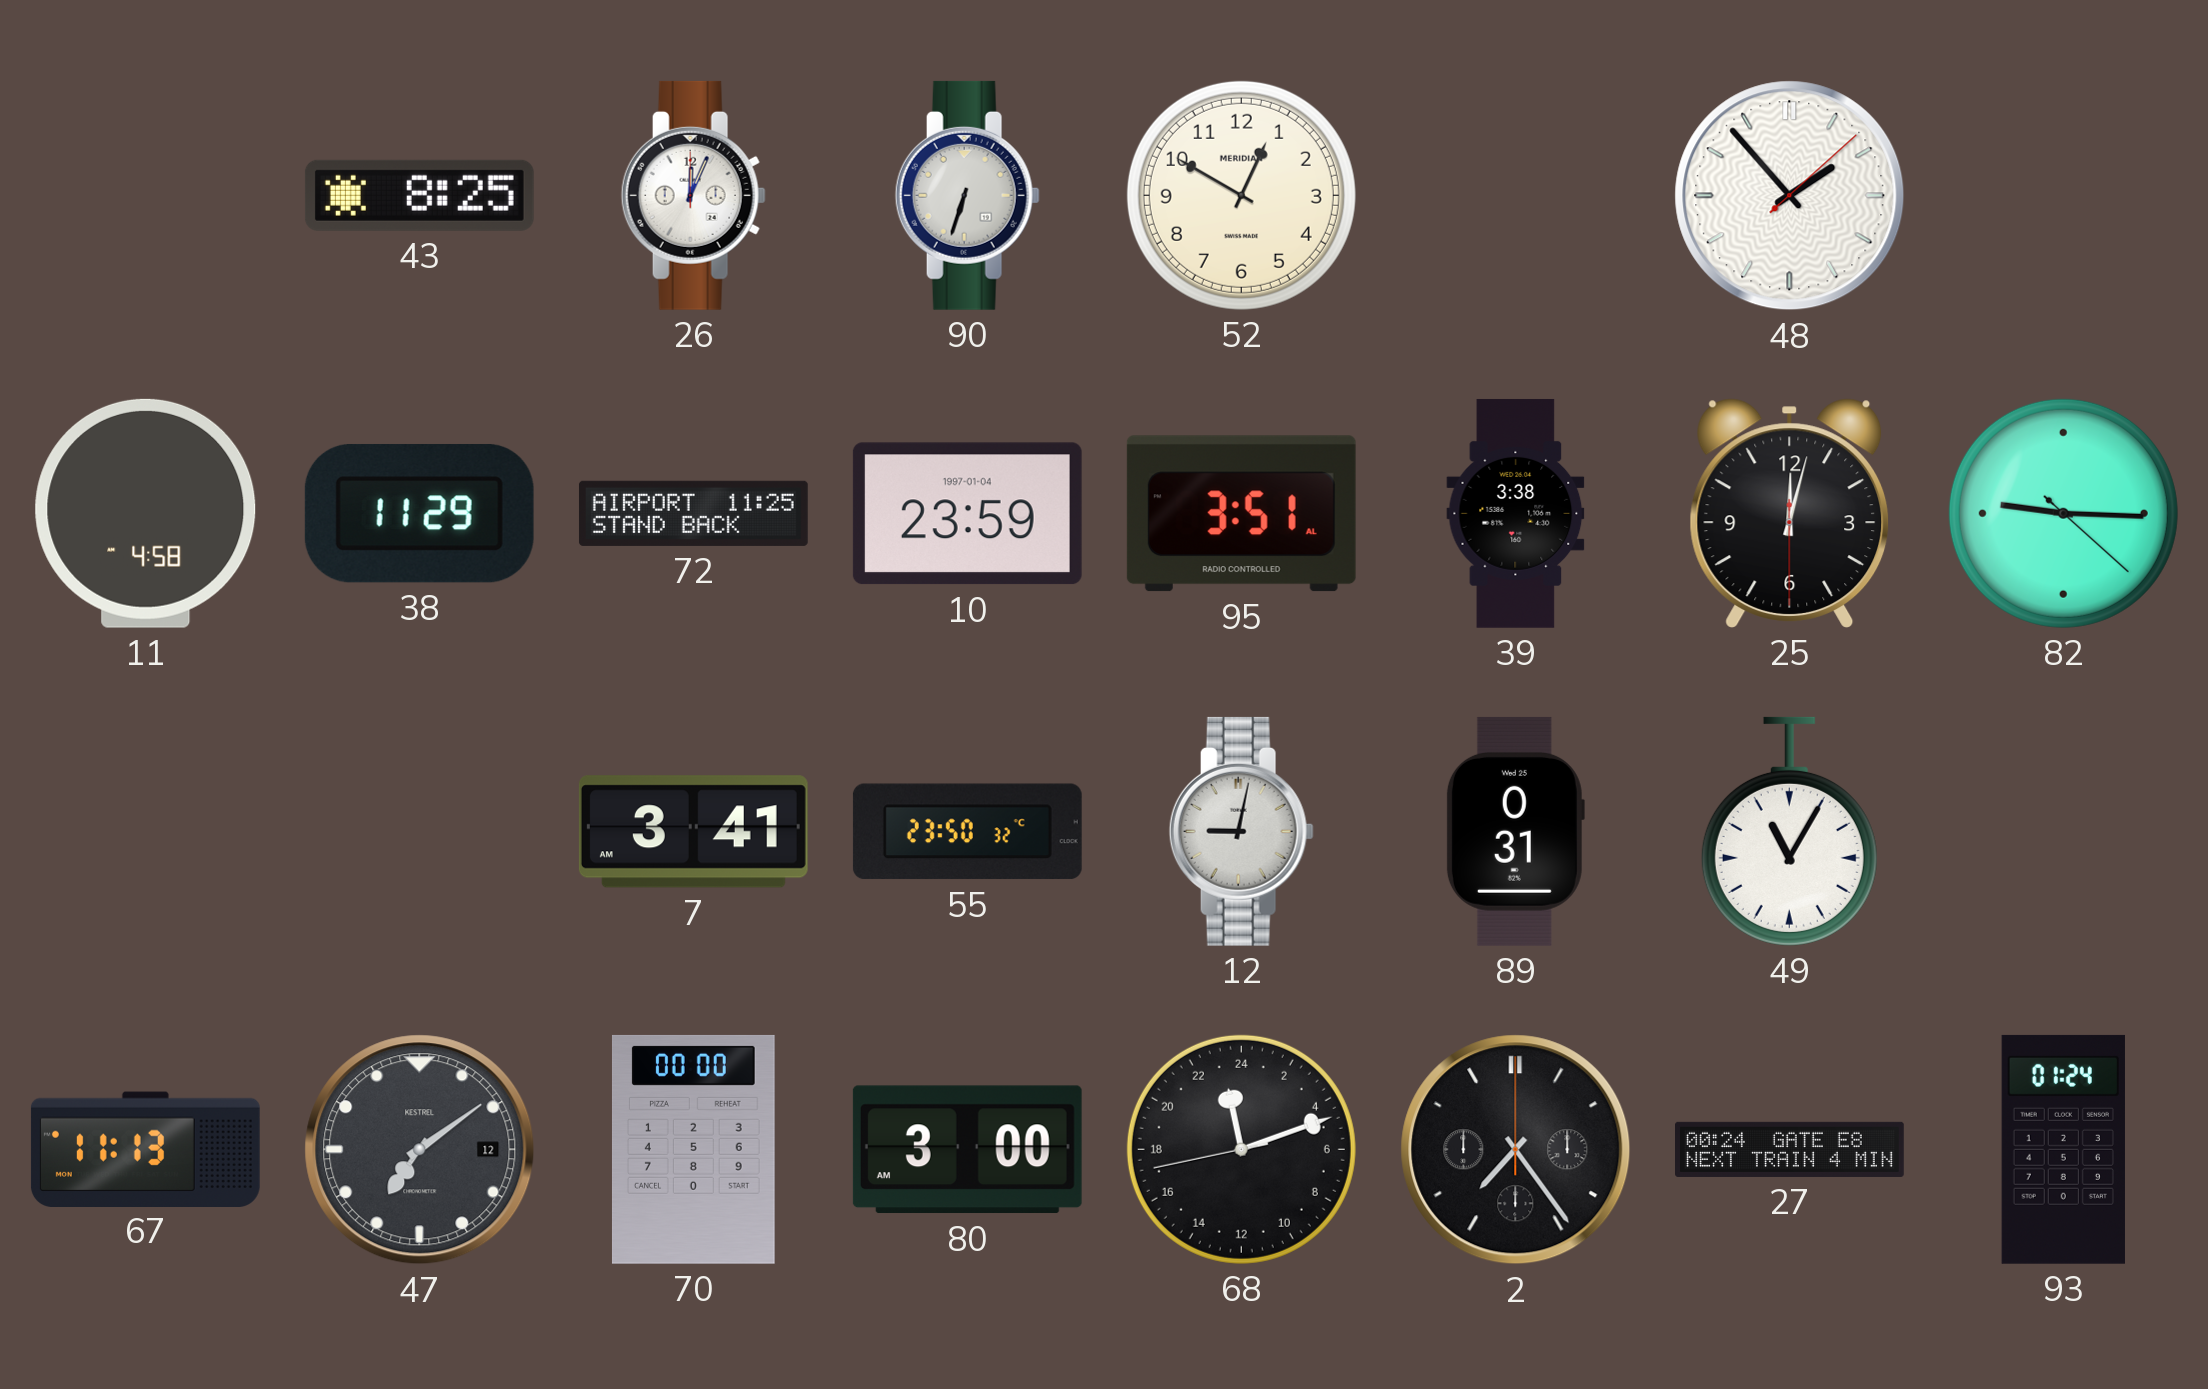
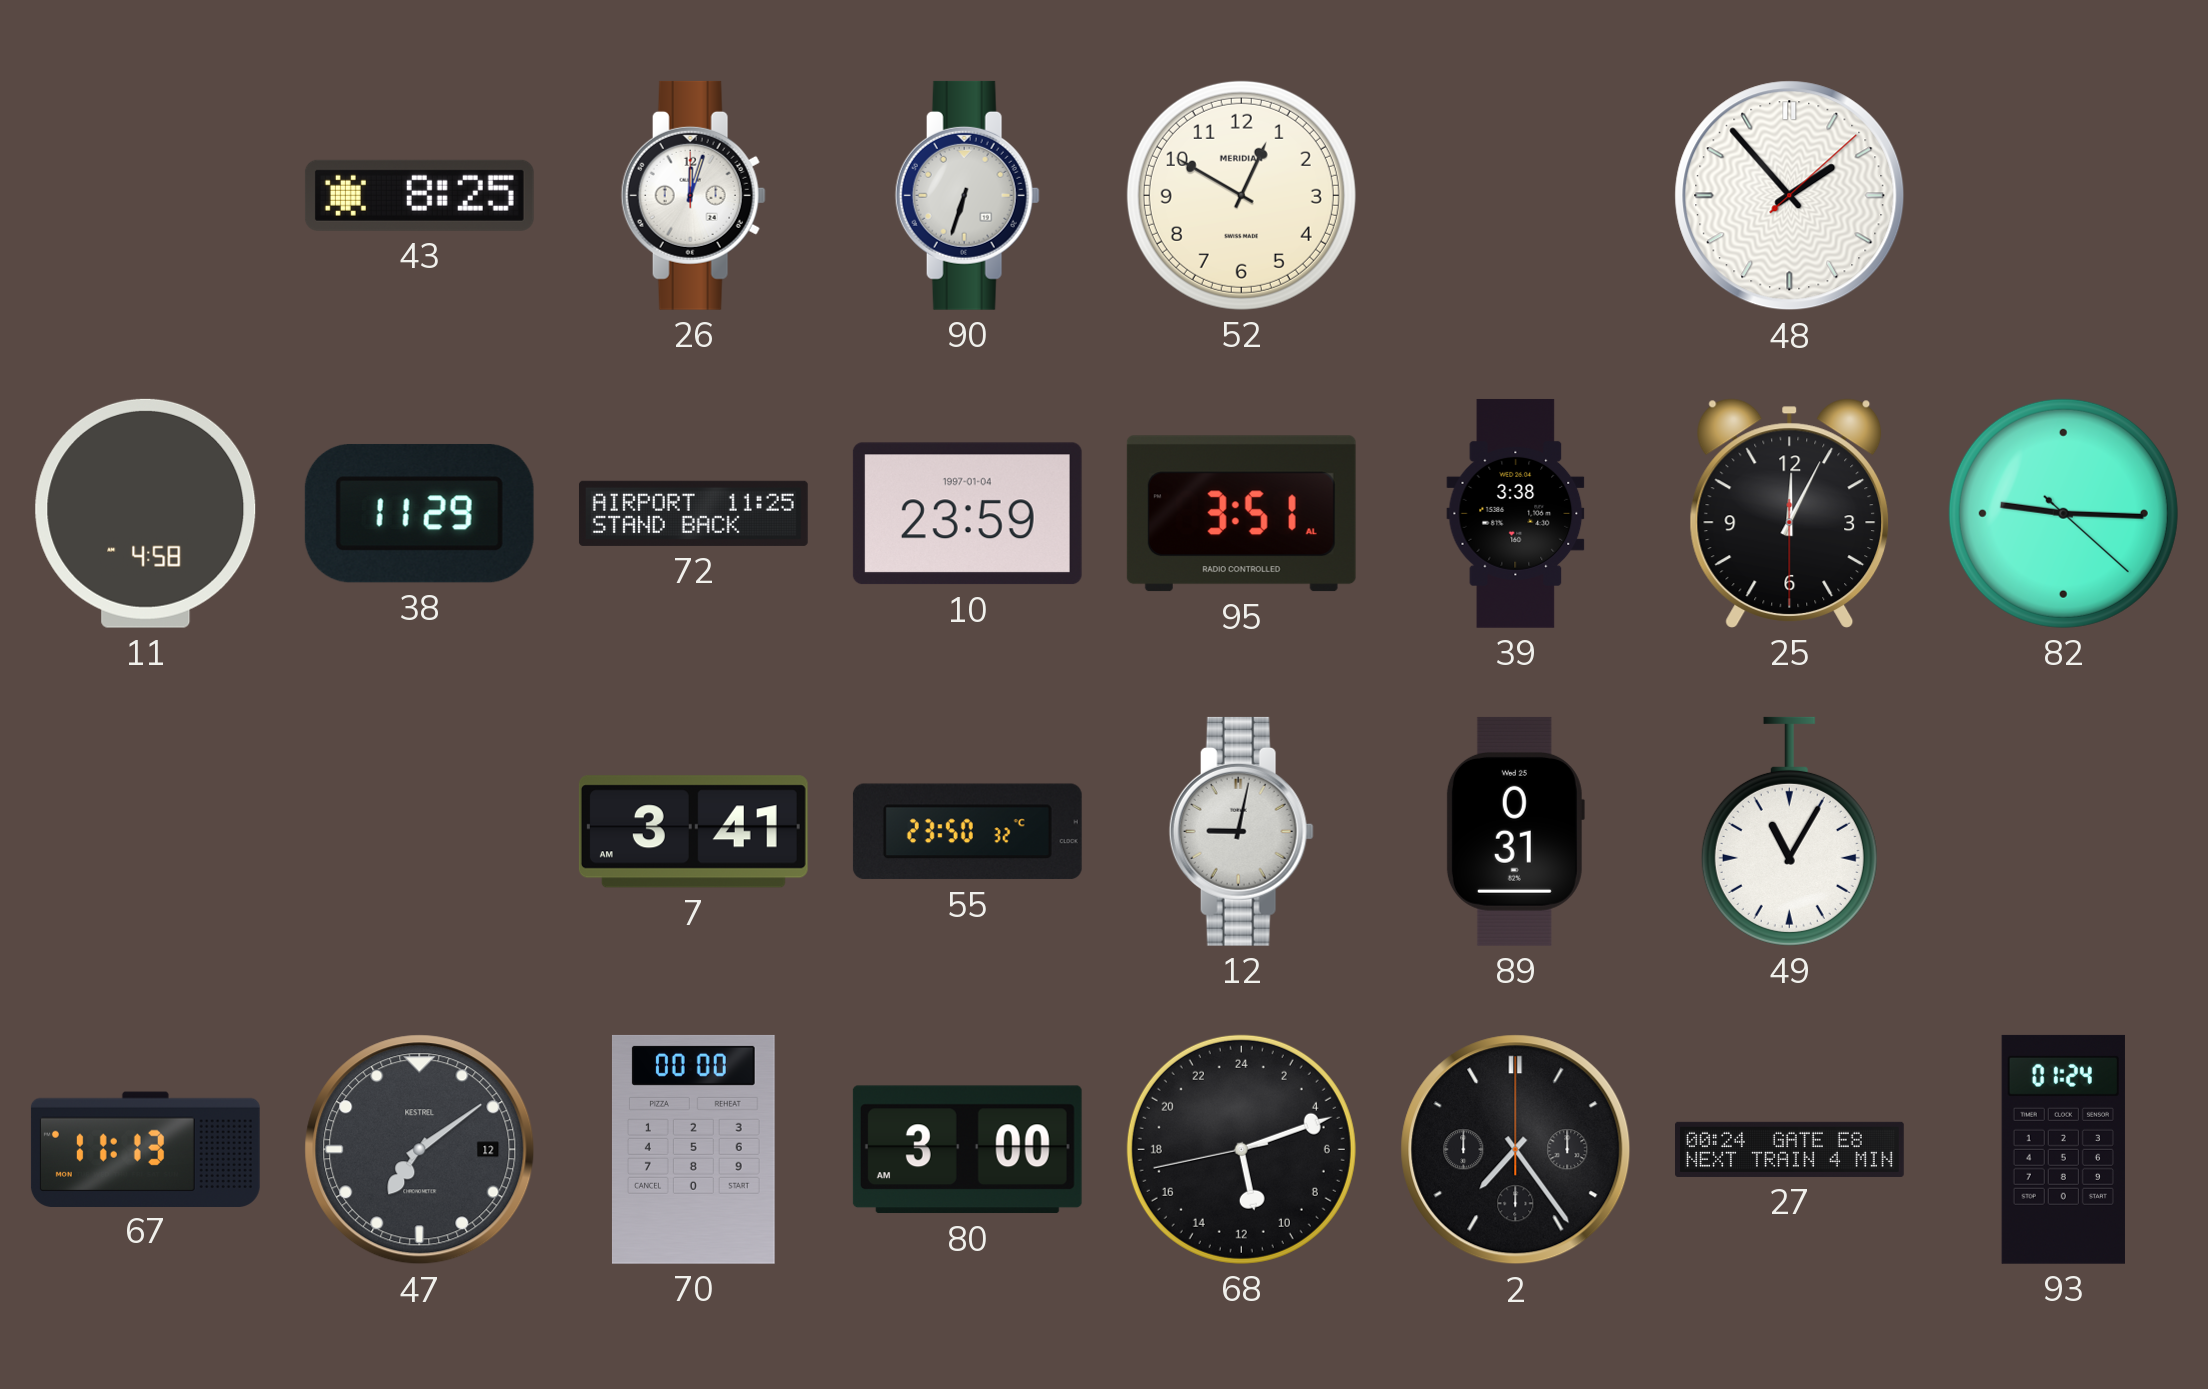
26: 12:04 -> 12:03
25: 12:02 -> 12:04
68: 23:11 -> 11:11
